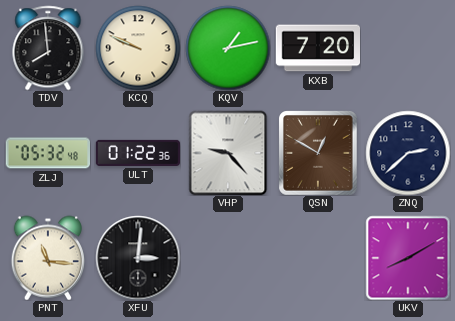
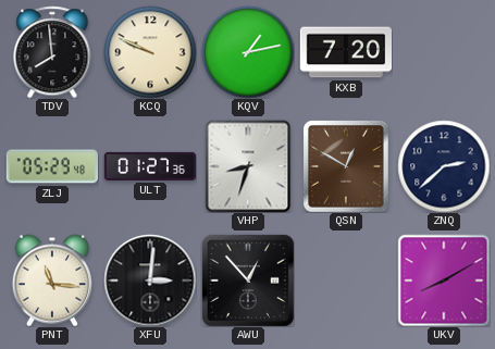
ZLJ: 05:32 -> 05:29
ULT: 01:22 -> 01:27
VHP: 9:23 -> 8:33
AWU: none -> 12:53
